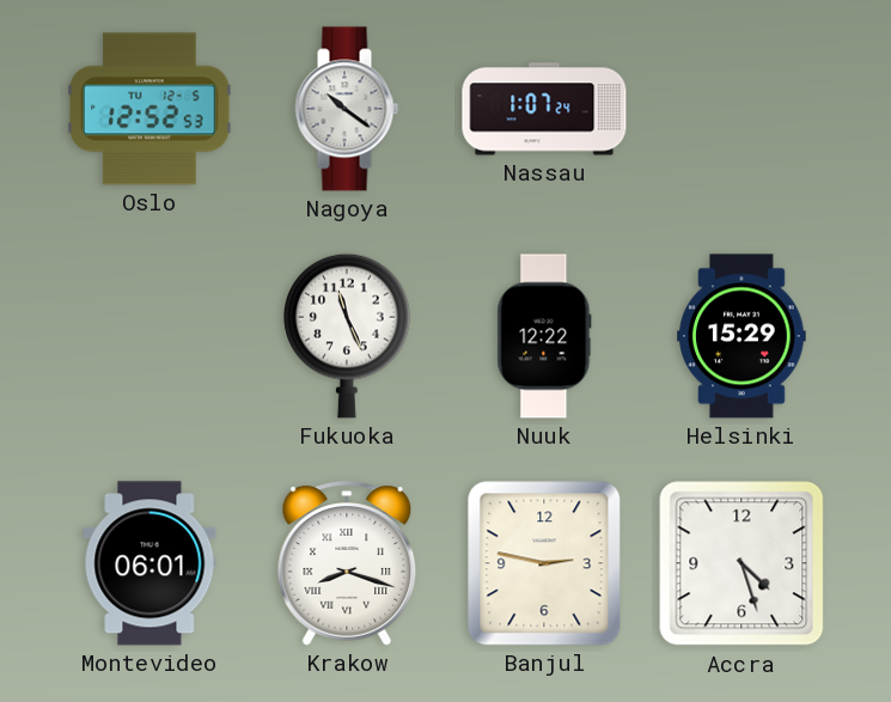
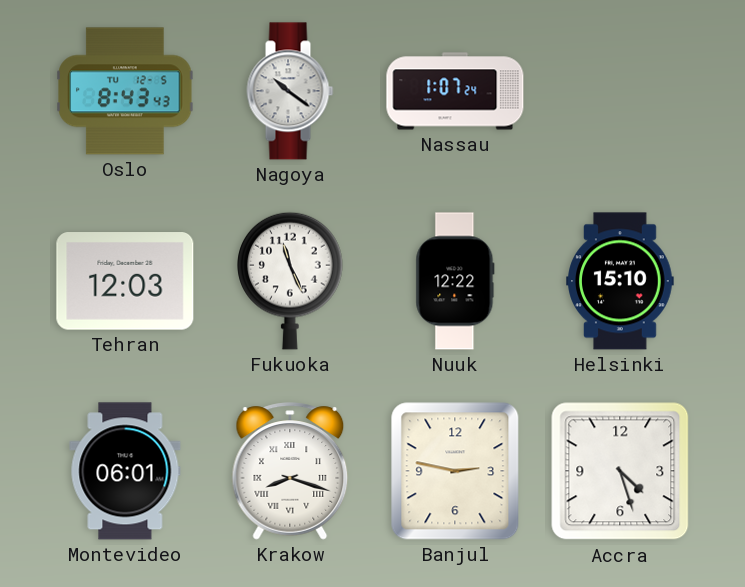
Oslo: 12:52 -> 8:43
Tehran: none -> 12:03
Helsinki: 15:29 -> 15:10
